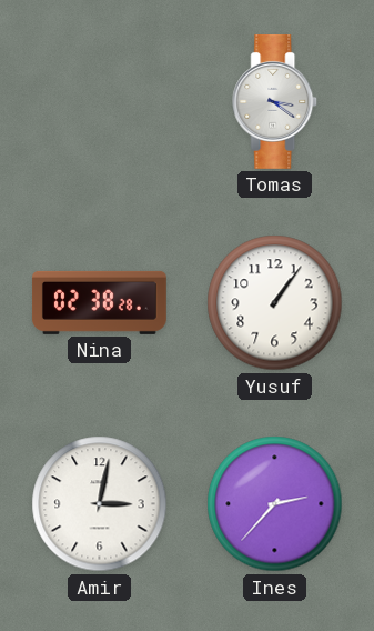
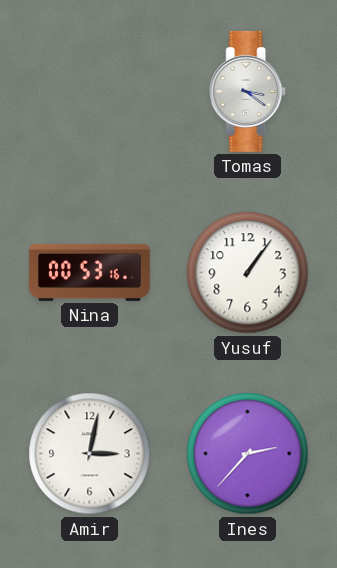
Nina: 02:38 -> 00:53
